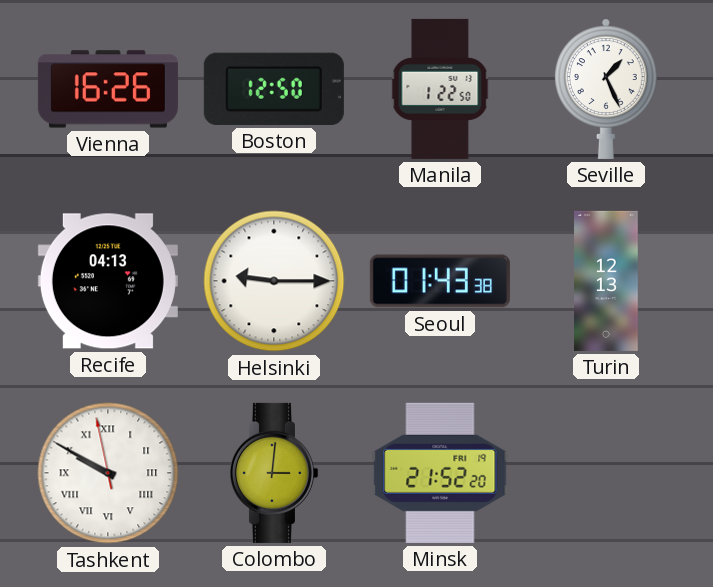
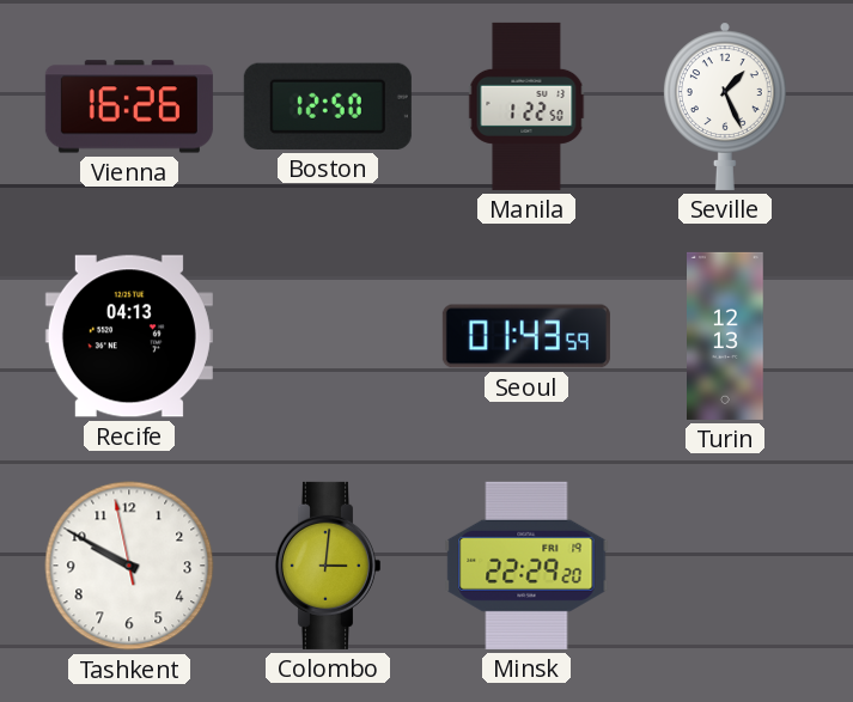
Helsinki: 9:15 -> none
Seoul: 01:43:38 -> 01:43:59
Tashkent numerals: Roman -> Arabic
Minsk: 21:52 -> 22:29
